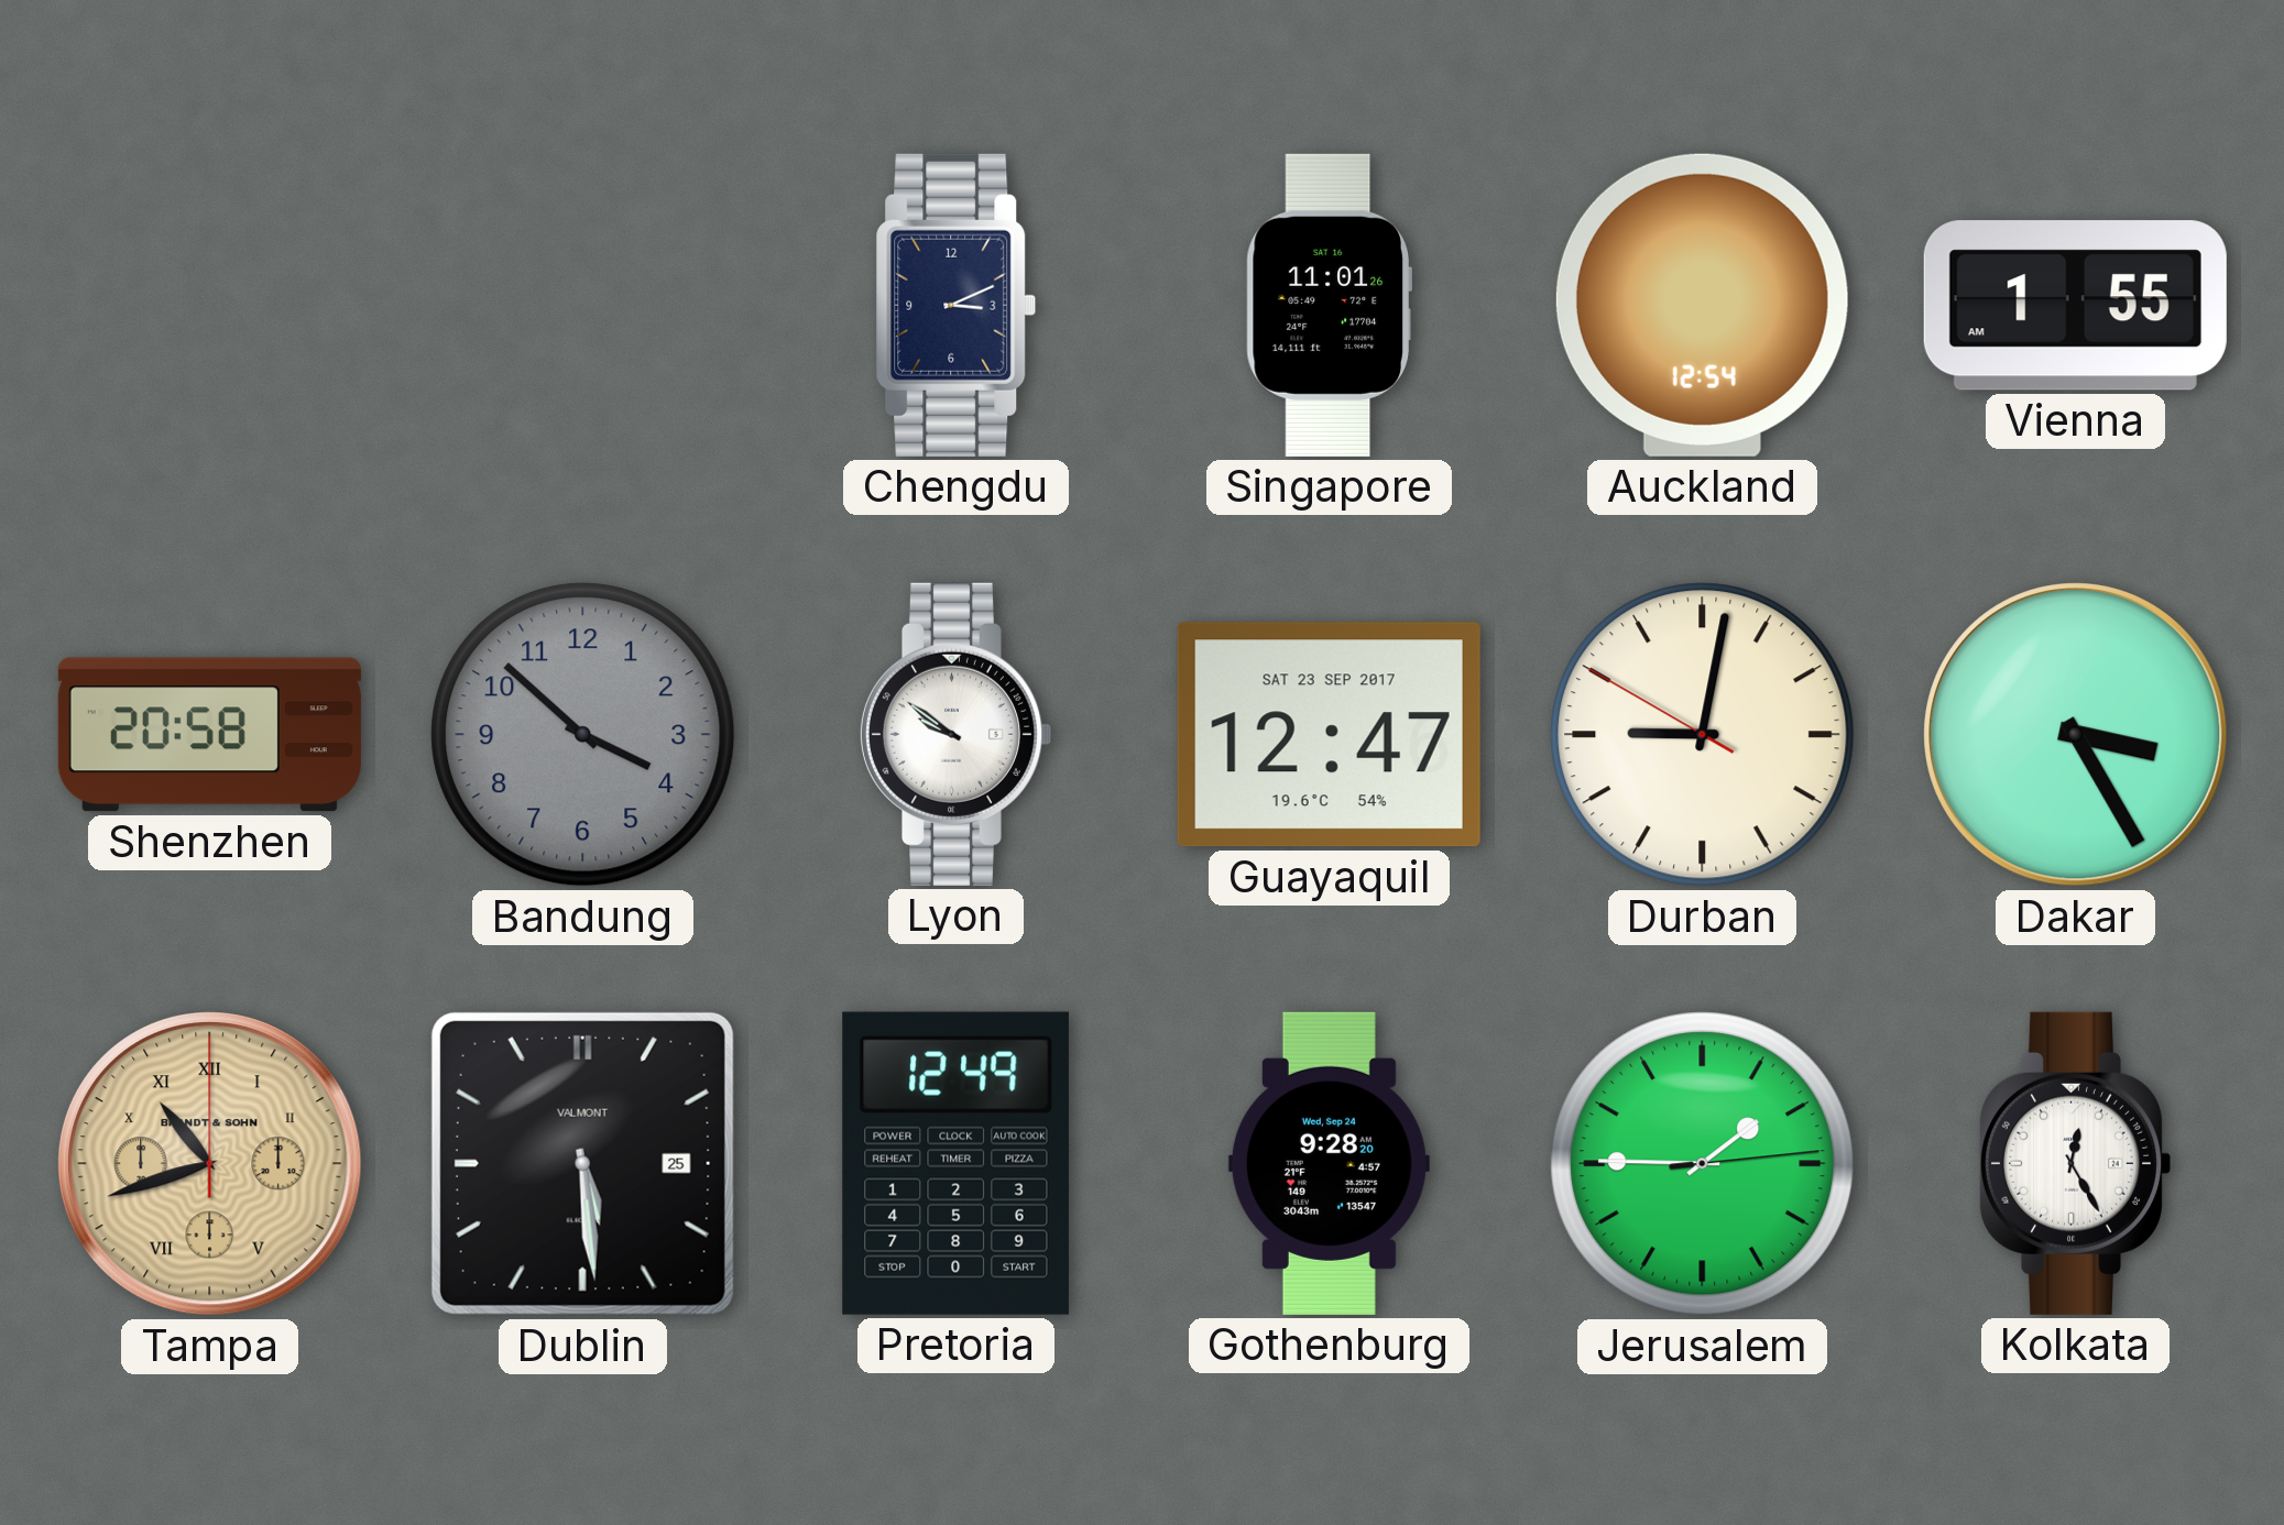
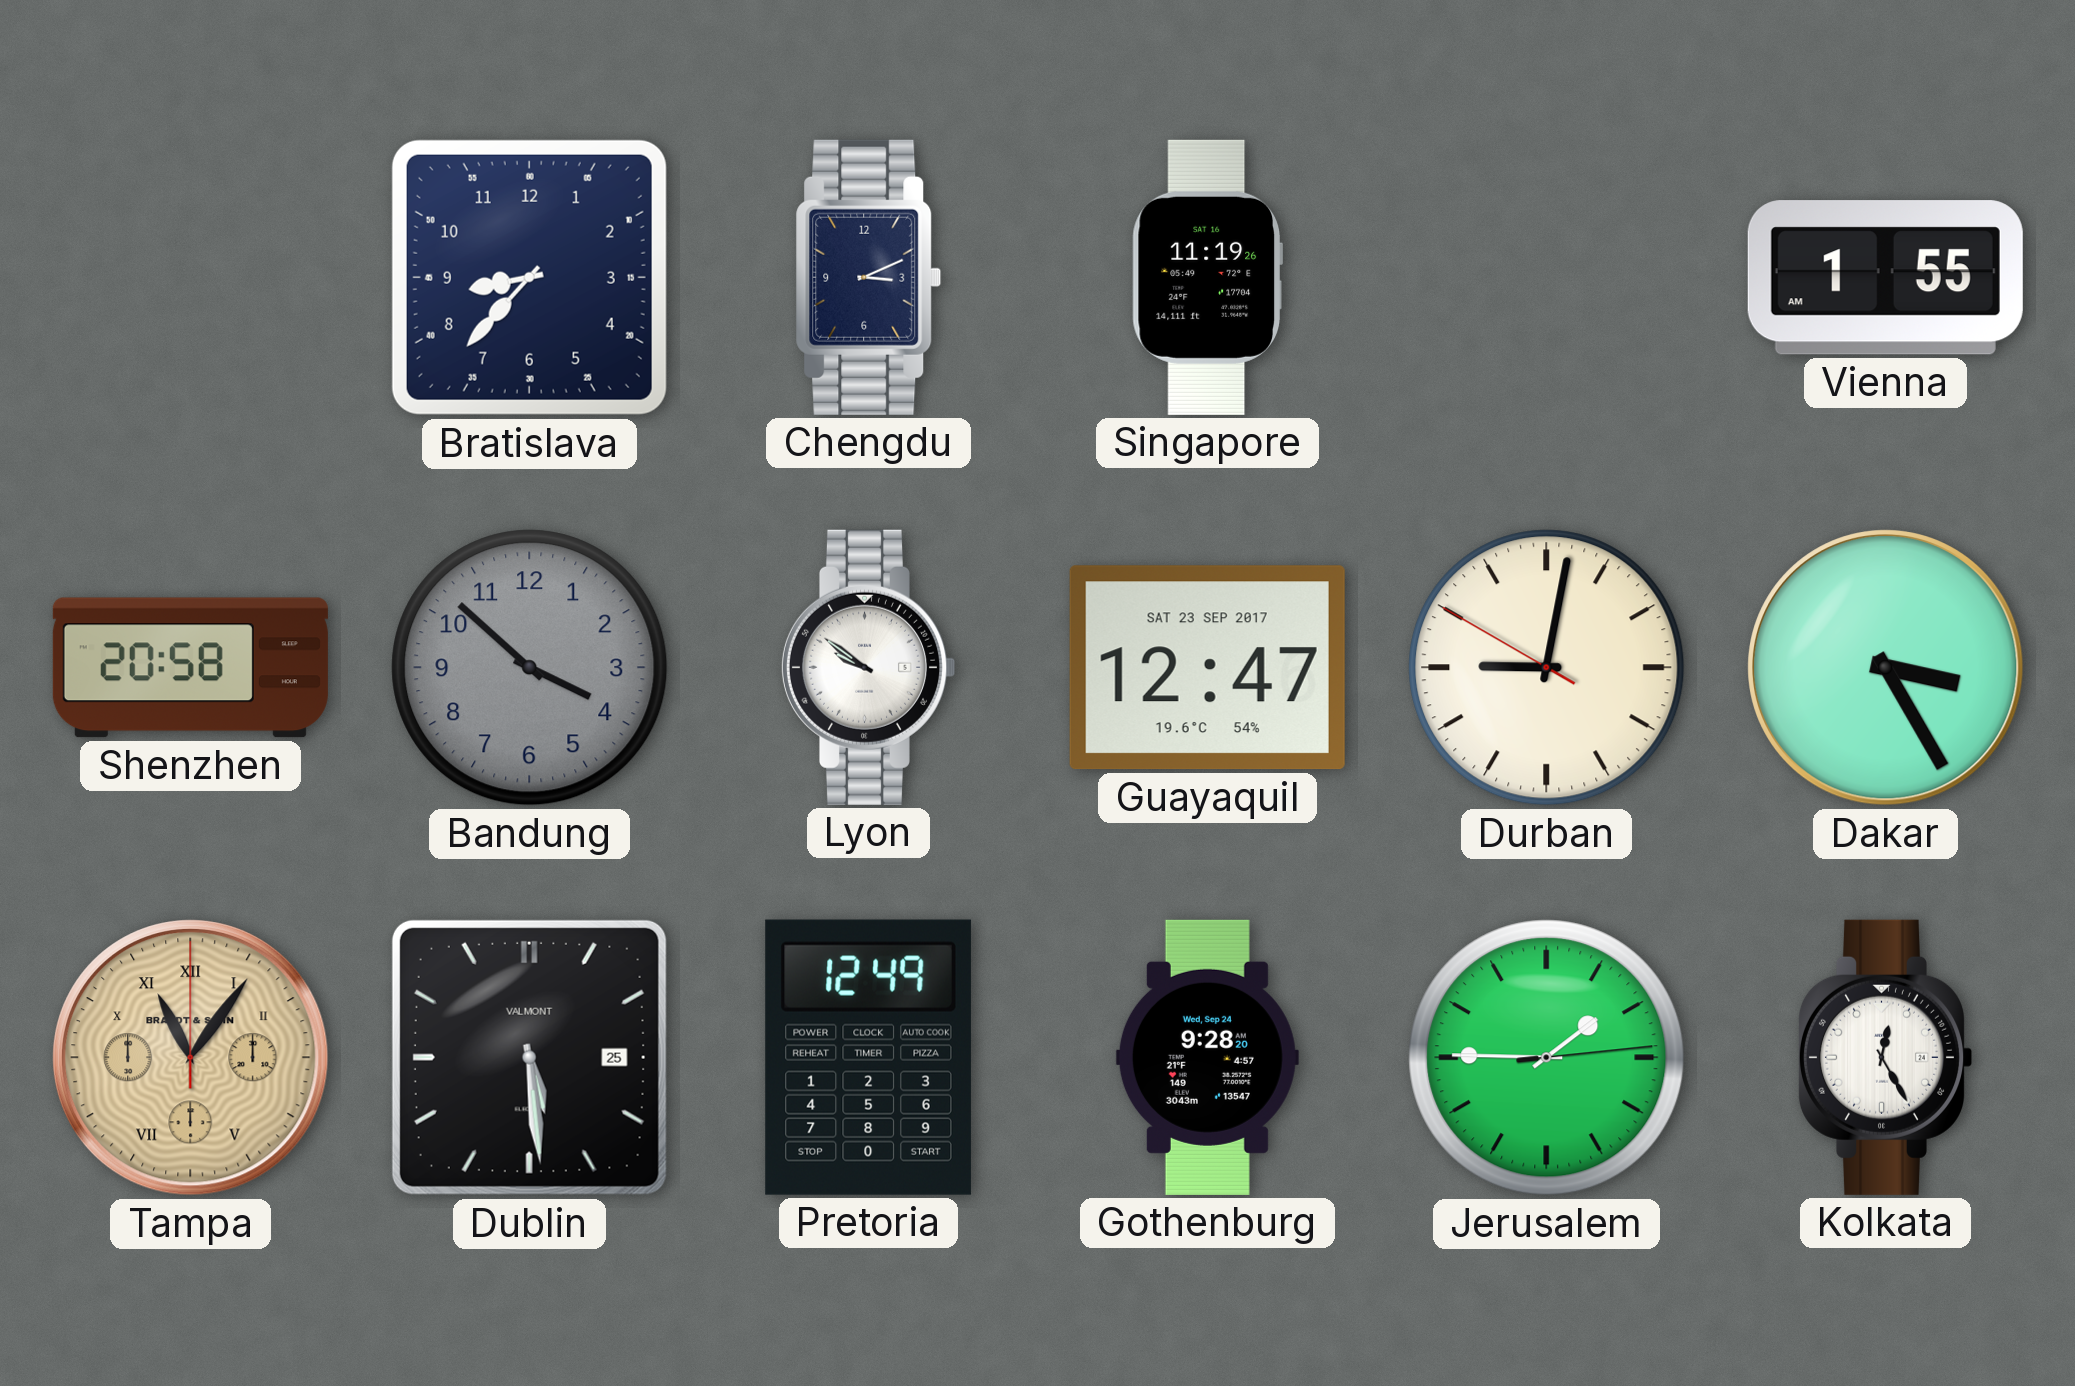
Bratislava: none -> 8:37
Singapore: 11:01 -> 11:19
Auckland: 12:54 -> none
Tampa: 10:42 -> 11:06
